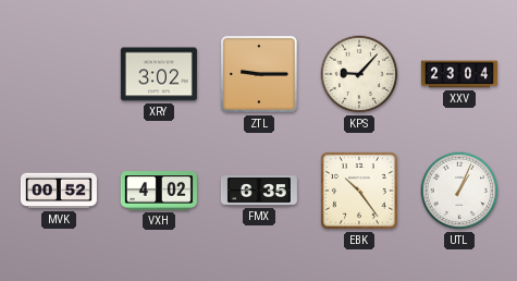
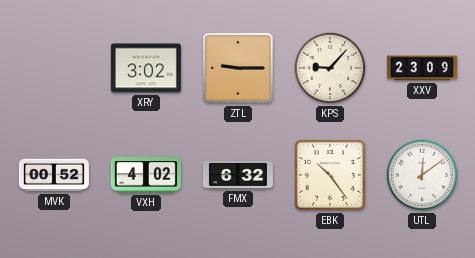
XXV: 23:04 -> 23:09
FMX: 6:35 -> 6:32
UTL: 1:04 -> 12:09
